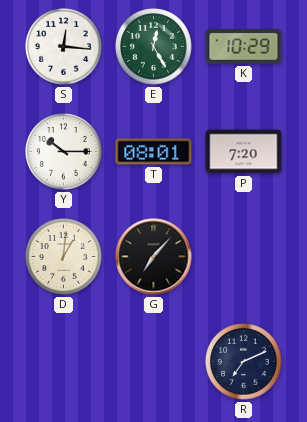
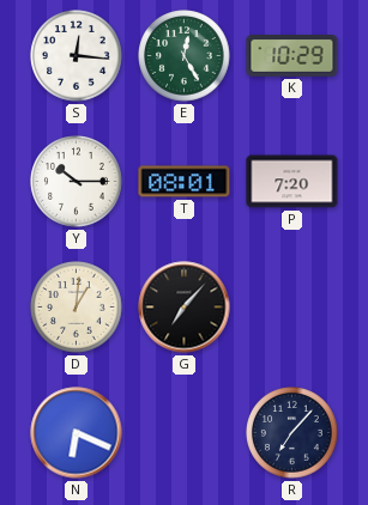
N: none -> 6:19
R: 7:11 -> 7:07
